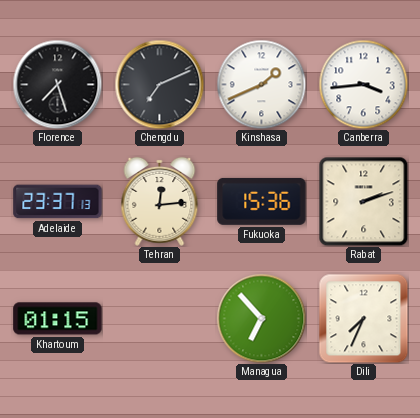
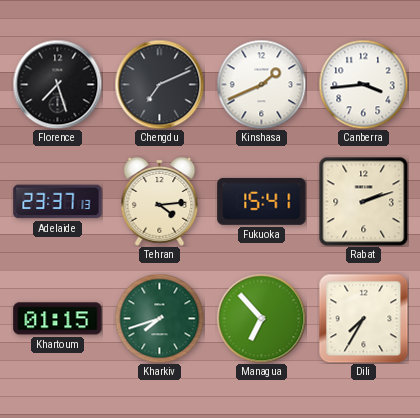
Tehran: 12:14 -> 4:14
Fukuoka: 15:36 -> 15:41
Kharkiv: none -> 7:42
Dili: 7:34 -> 7:35
